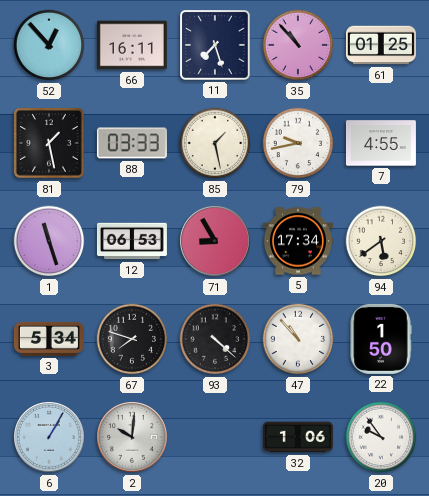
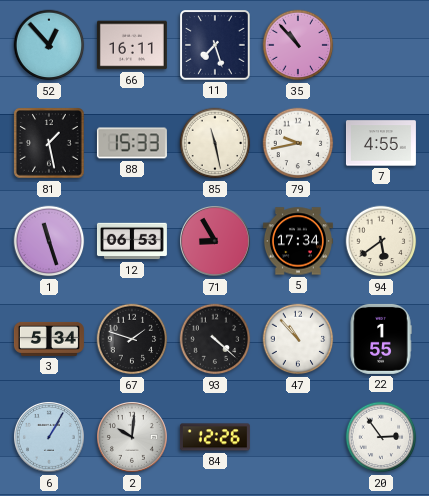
61: 01:25 -> none
88: 03:33 -> 15:33
85: 1:28 -> 11:28
67: 7:48 -> 1:48
22: 1:50 -> 1:55
84: none -> 12:26
32: 1:06 -> none
20: 9:54 -> 2:54
